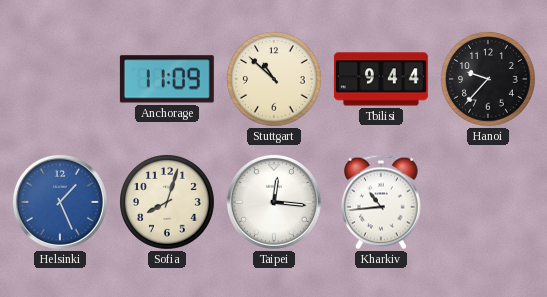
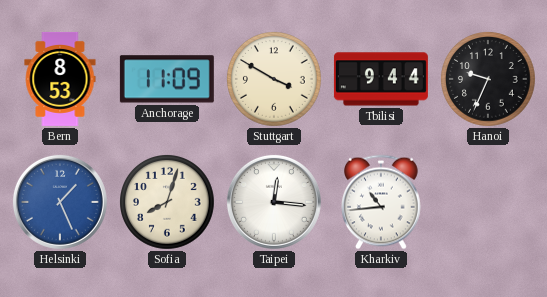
Bern: none -> 8:53
Stuttgart: 10:52 -> 3:50
Hanoi: 9:37 -> 9:34
